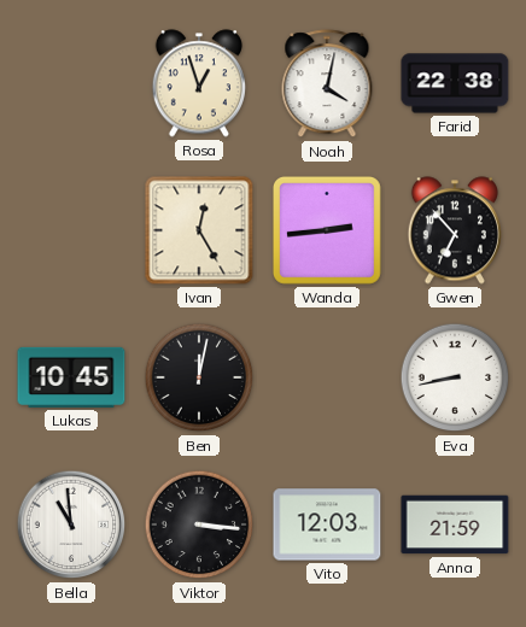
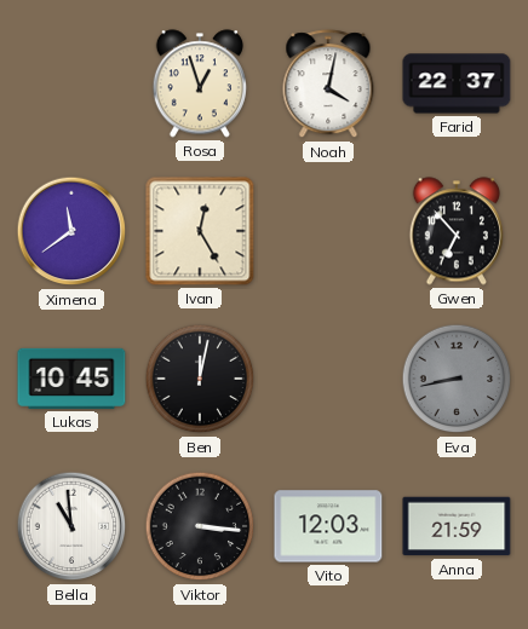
Farid: 22:38 -> 22:37
Ximena: none -> 11:39
Wanda: 2:44 -> none
Eva dial: white -> grey
